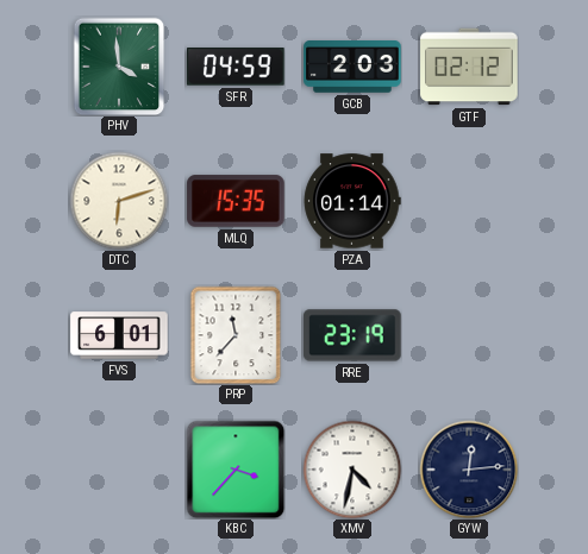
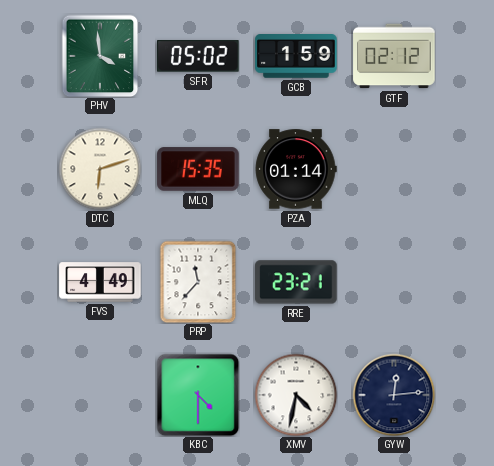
SFR: 04:59 -> 05:02
GCB: 2:03 -> 1:59
FVS: 6:01 -> 4:49
RRE: 23:19 -> 23:21
KBC: 3:37 -> 4:30
